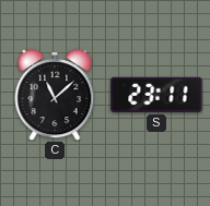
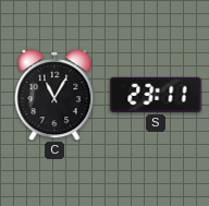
C: 11:08 -> 11:05
